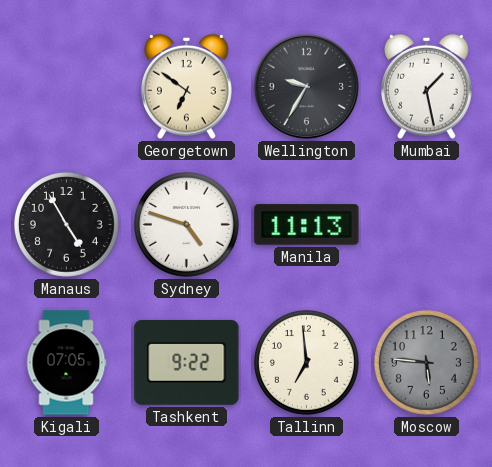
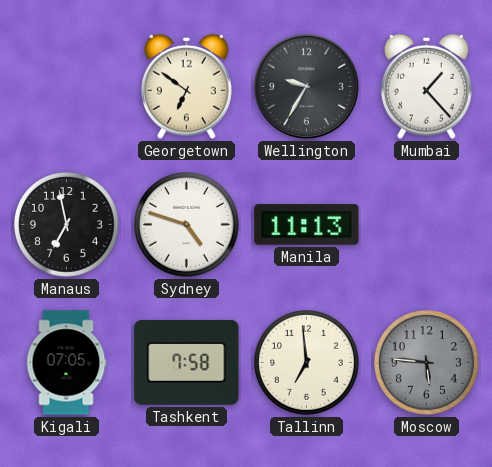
Mumbai: 1:28 -> 1:23
Manaus: 4:55 -> 6:58
Tashkent: 9:22 -> 7:58
